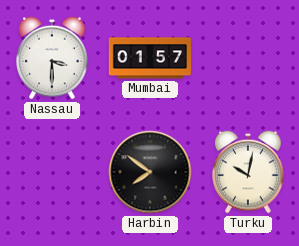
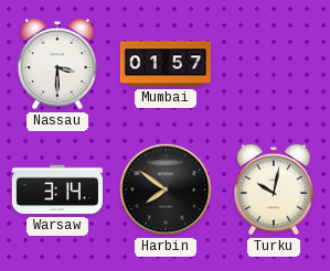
Warsaw: none -> 3:14
